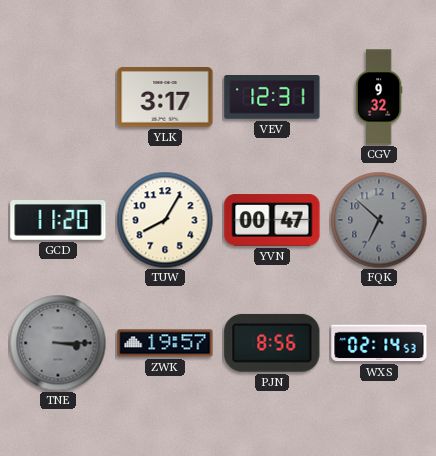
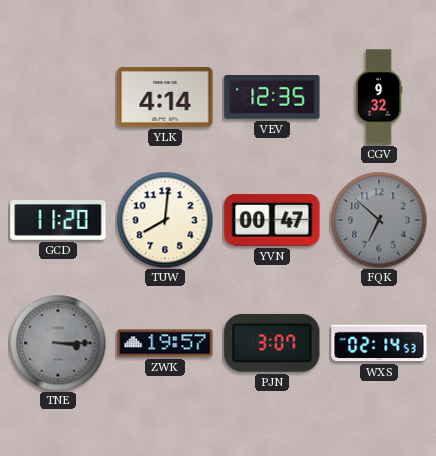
YLK: 3:17 -> 4:14
VEV: 12:31 -> 12:35
TUW: 8:05 -> 8:01
PJN: 8:56 -> 3:07
